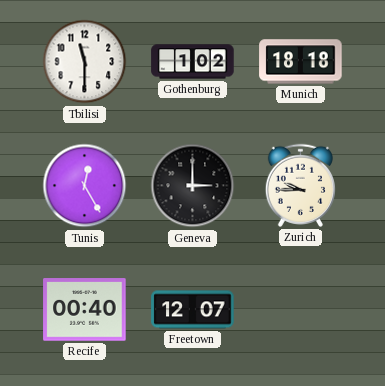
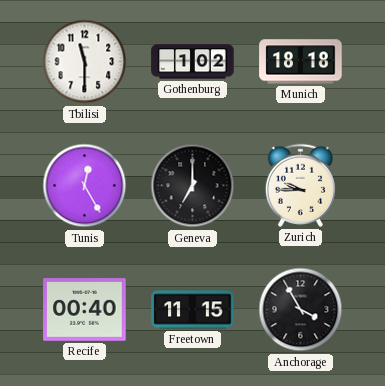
Geneva: 3:00 -> 7:00
Freetown: 12:07 -> 11:15
Anchorage: none -> 3:55
